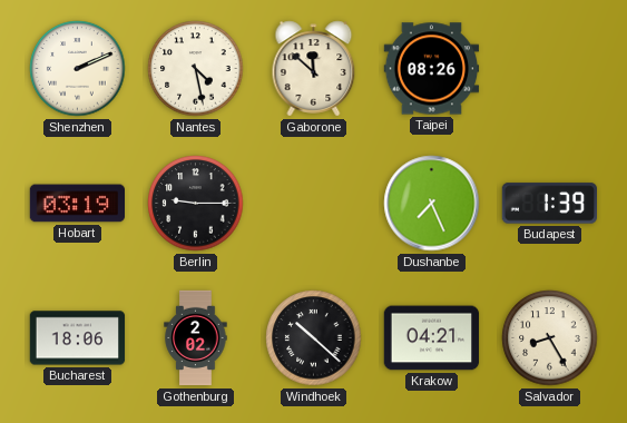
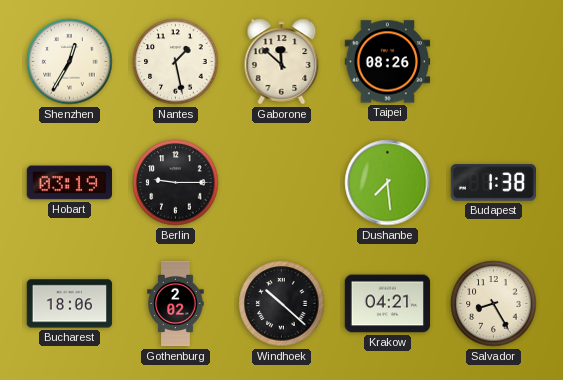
Shenzhen: 2:11 -> 12:35
Nantes: 4:28 -> 1:28
Dushanbe: 7:26 -> 7:29
Budapest: 1:39 -> 1:38
